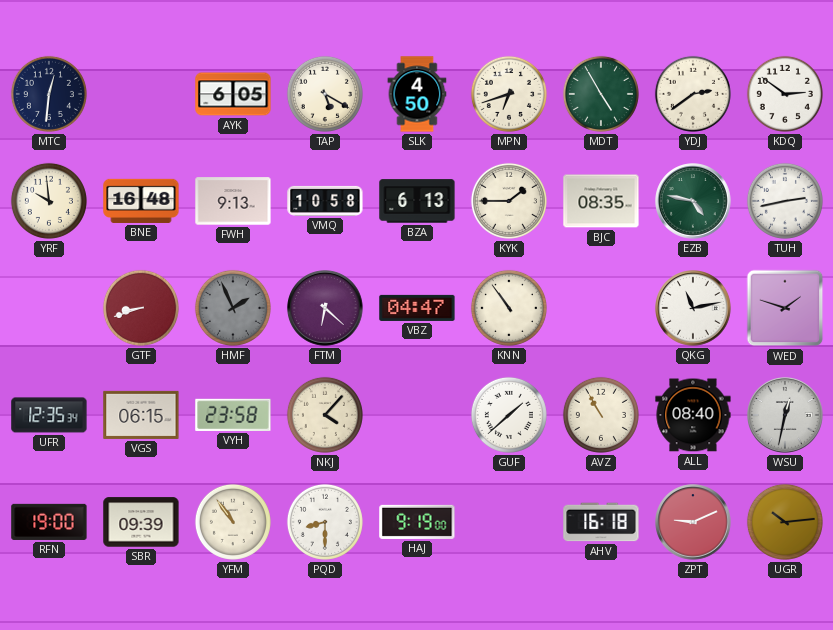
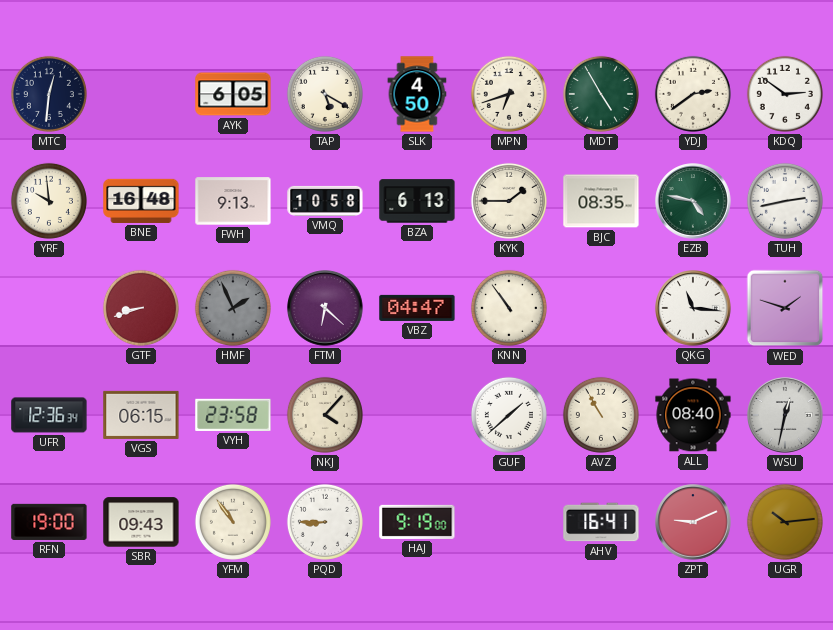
QKG: 11:13 -> 11:16
UFR: 12:35 -> 12:36
SBR: 09:39 -> 09:43
PQD: 8:30 -> 8:45
AHV: 16:18 -> 16:41
